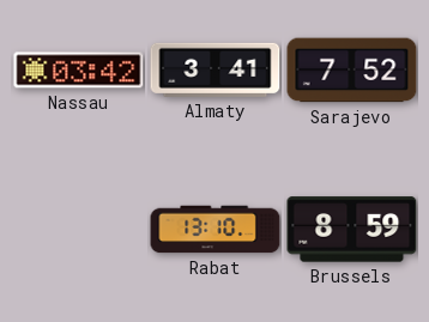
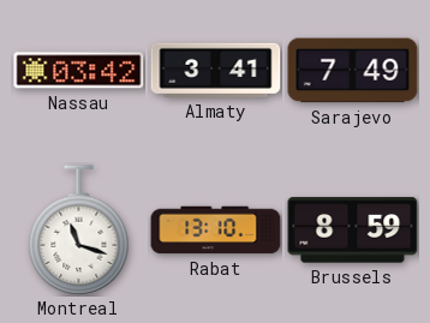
Sarajevo: 7:52 -> 7:49
Montreal: none -> 11:18
